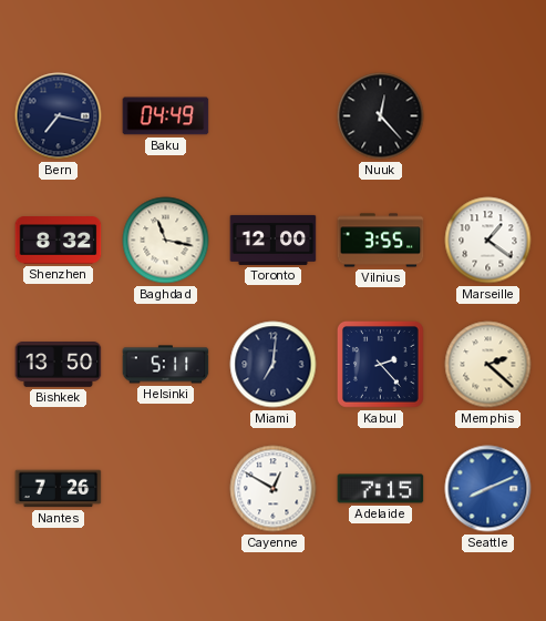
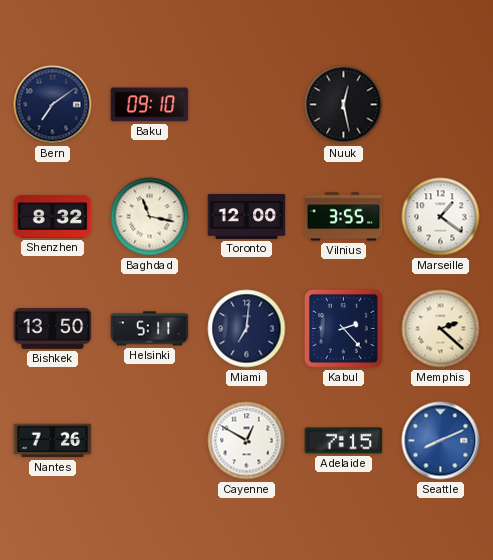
Bern: 7:17 -> 7:09
Baku: 04:49 -> 09:10
Nuuk: 12:23 -> 12:28
